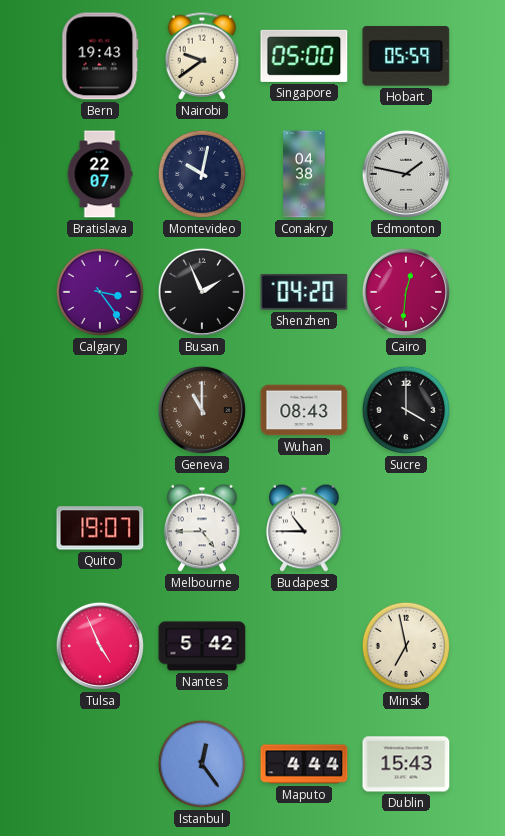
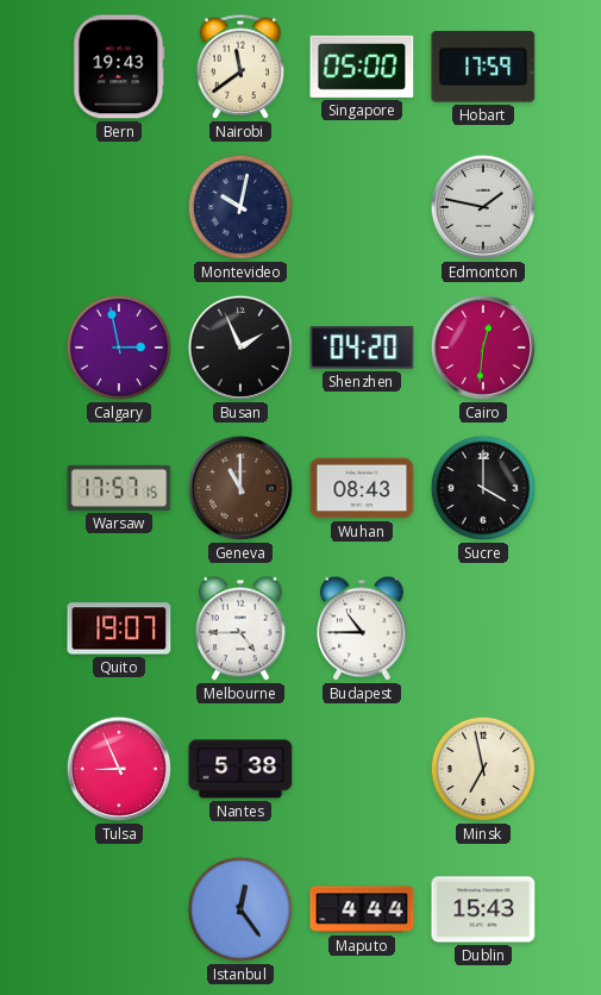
Nairobi: 9:39 -> 11:39
Hobart: 05:59 -> 17:59
Bratislava: 22:07 -> none
Conakry: 04:38 -> none
Calgary: 3:24 -> 2:58
Warsaw: none -> 17:57
Tulsa: 4:56 -> 8:56
Nantes: 5:42 -> 5:38
